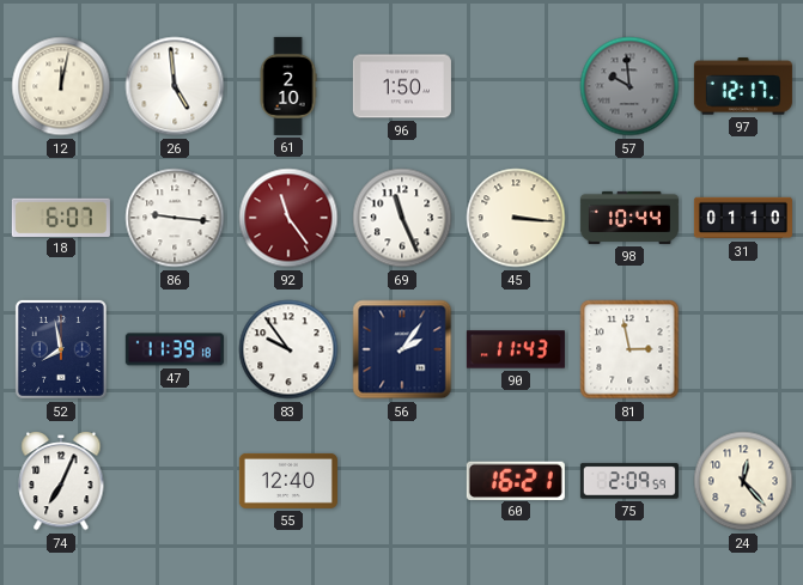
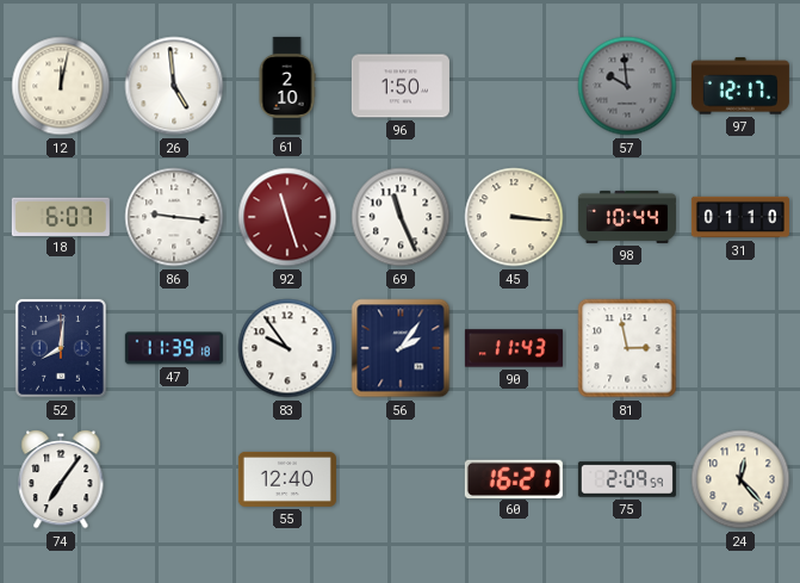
92: 11:24 -> 11:27
52: 7:58 -> 8:01
74: 7:04 -> 7:06
